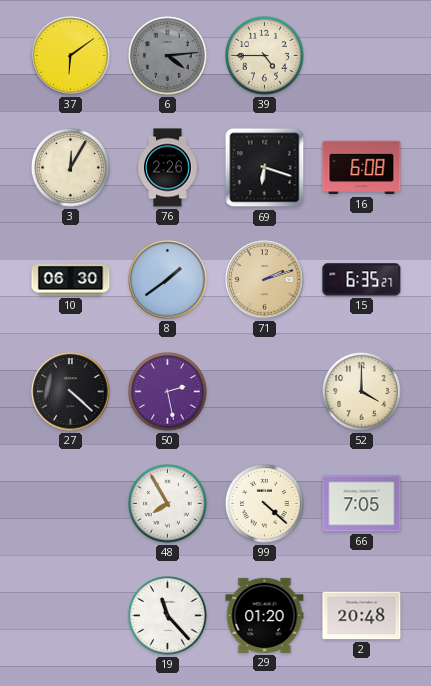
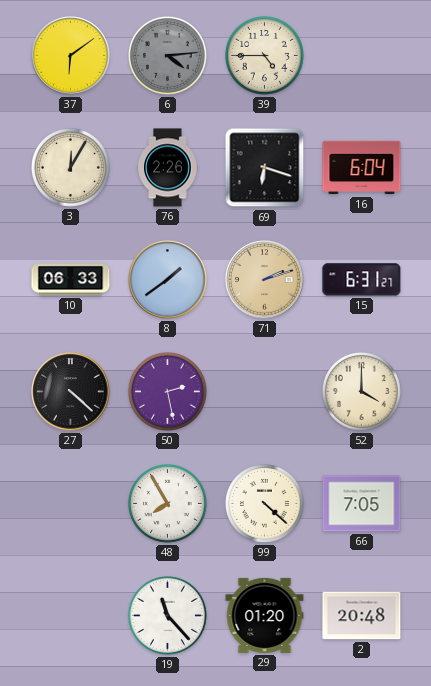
16: 6:08 -> 6:04
10: 06:30 -> 06:33
15: 6:35 -> 6:31
